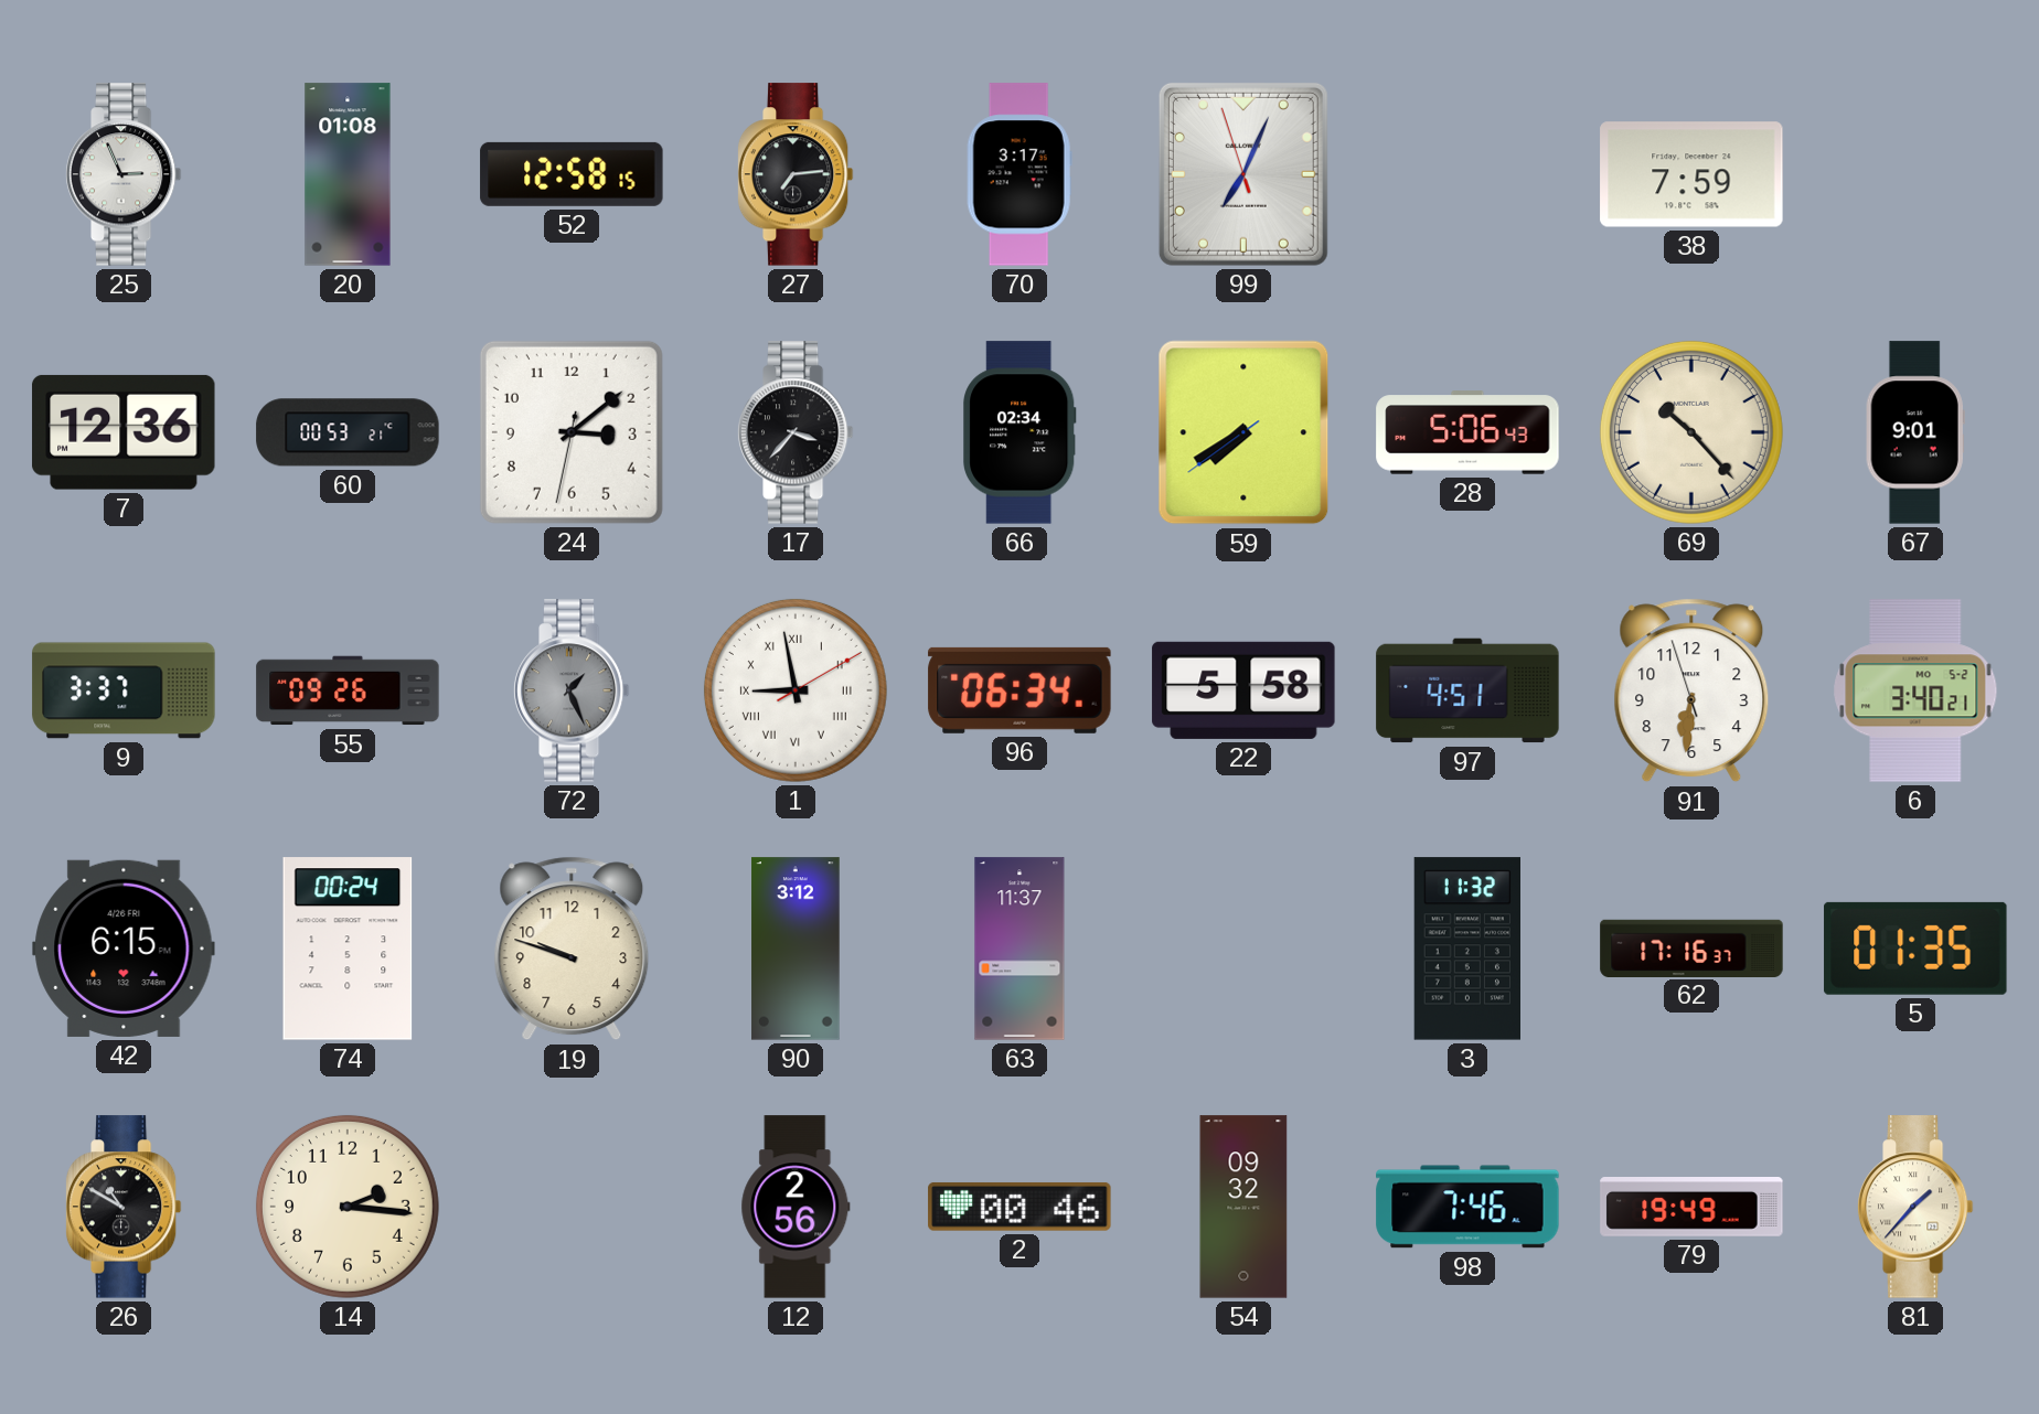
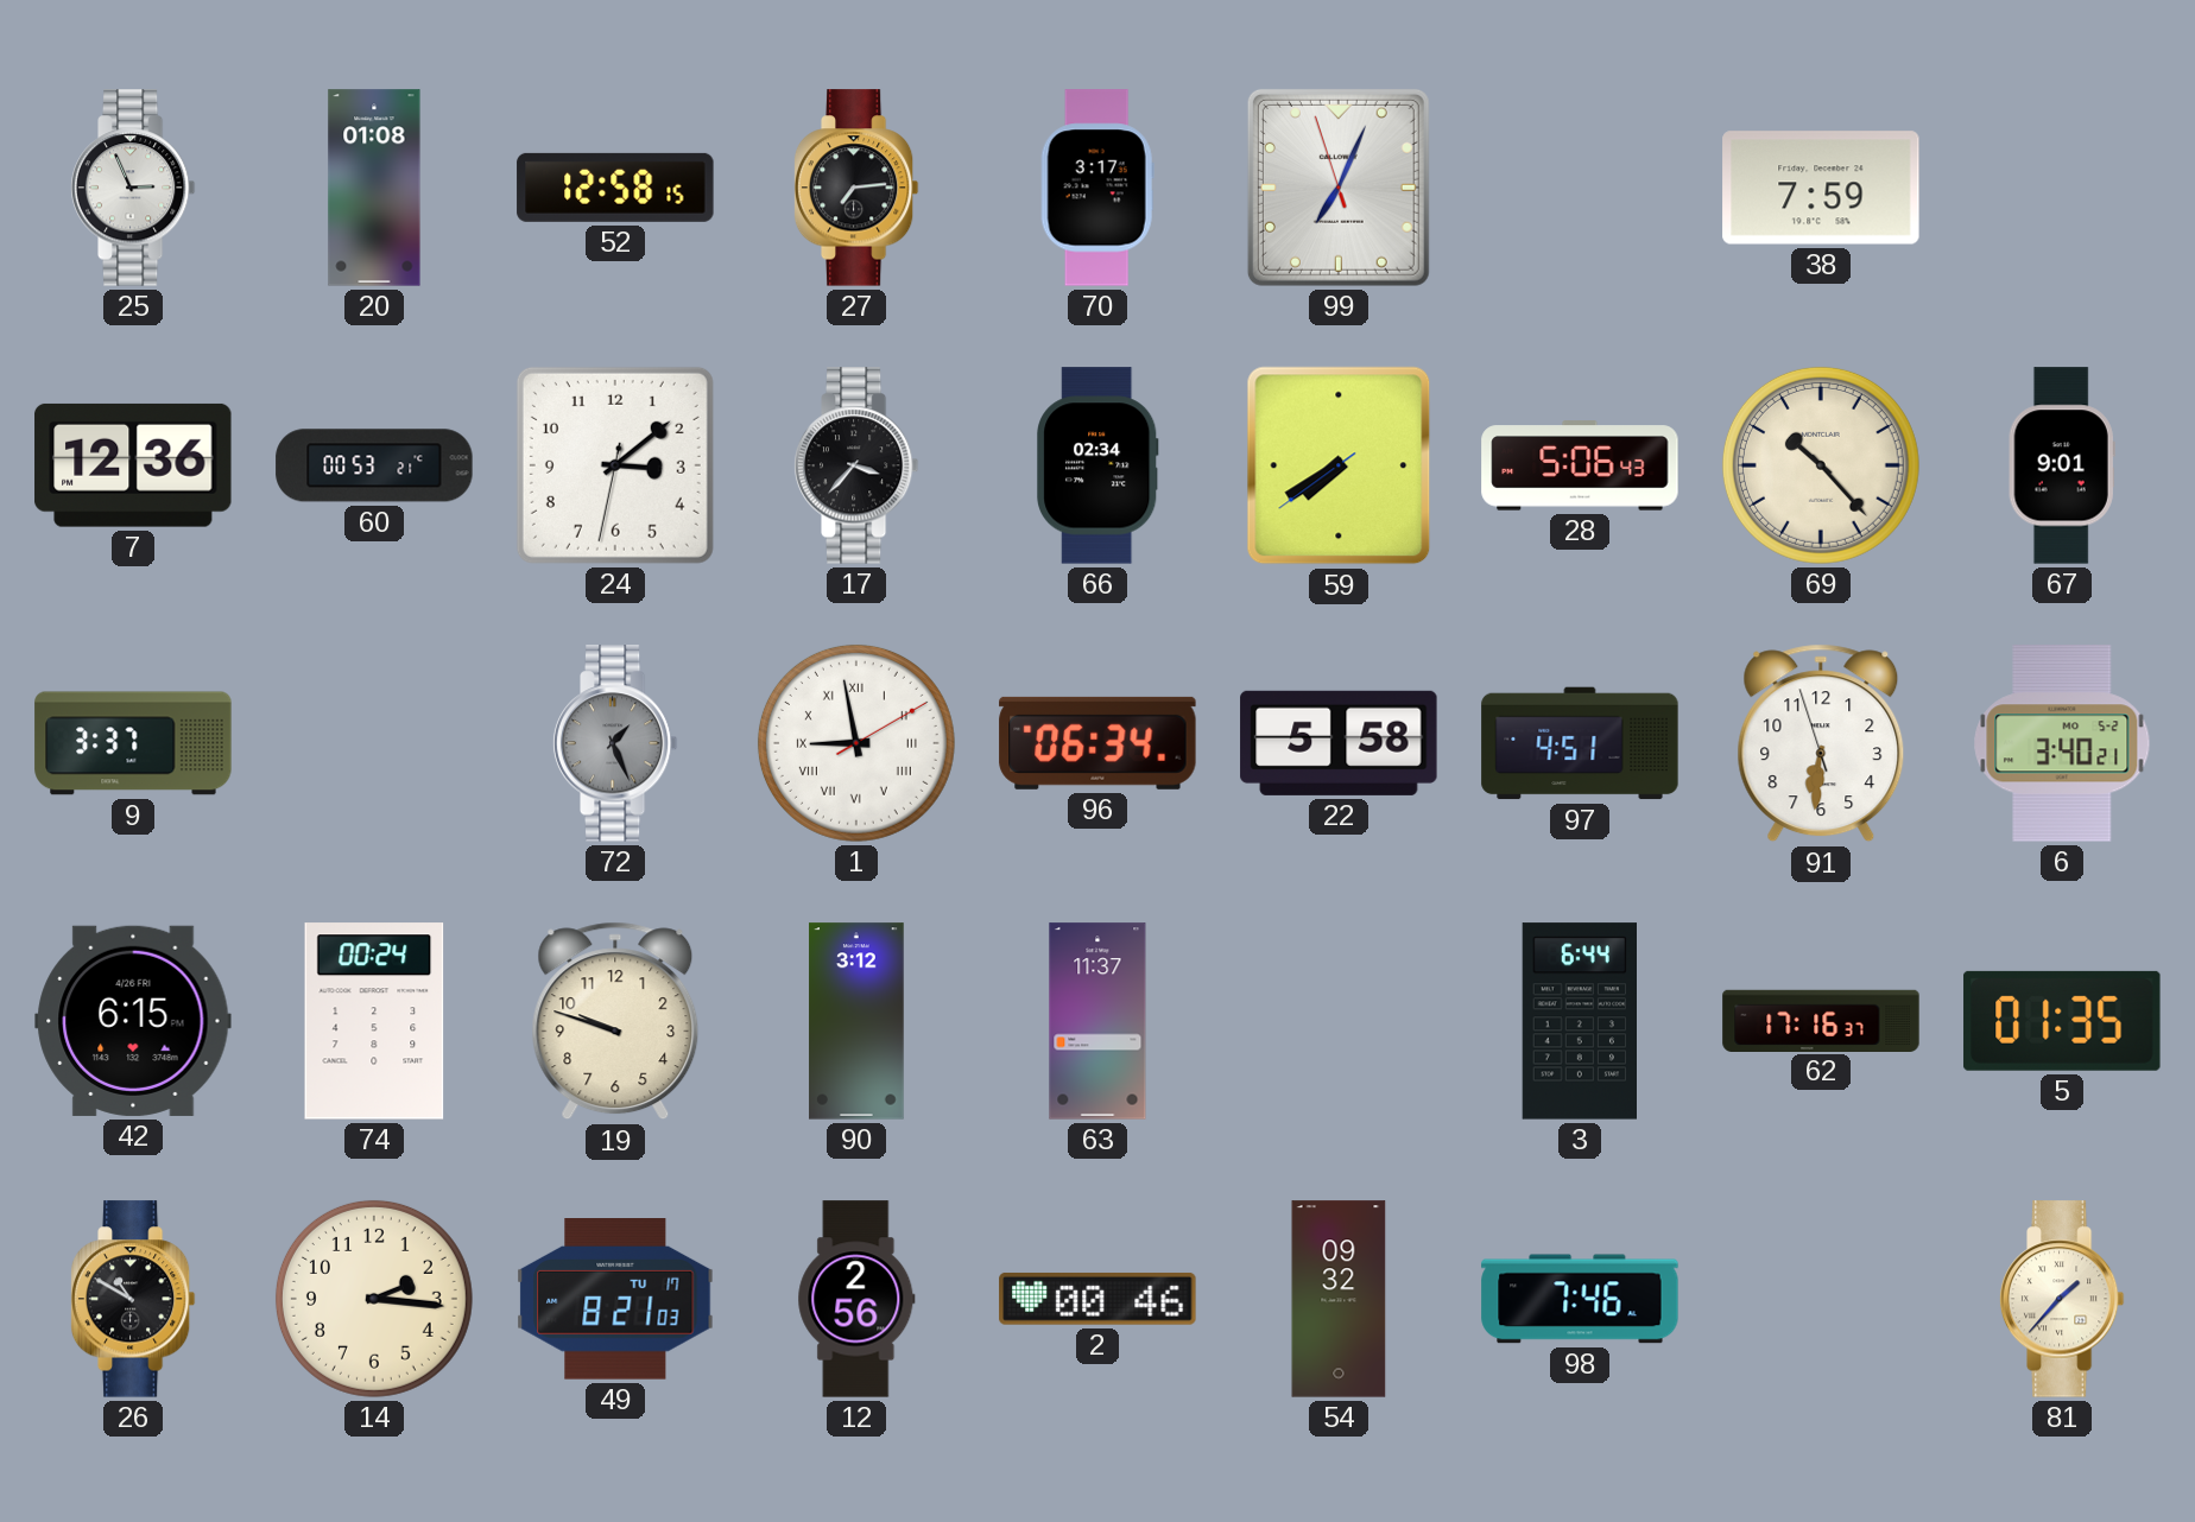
55: 09:26 -> none
3: 11:32 -> 6:44
49: none -> 8:21
79: 19:49 -> none
